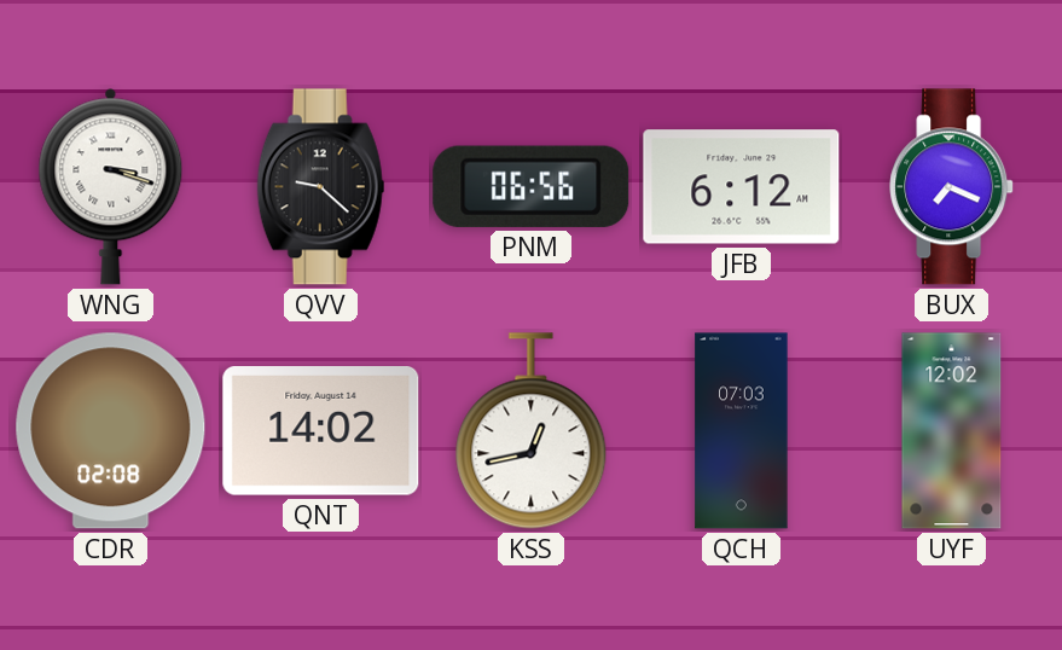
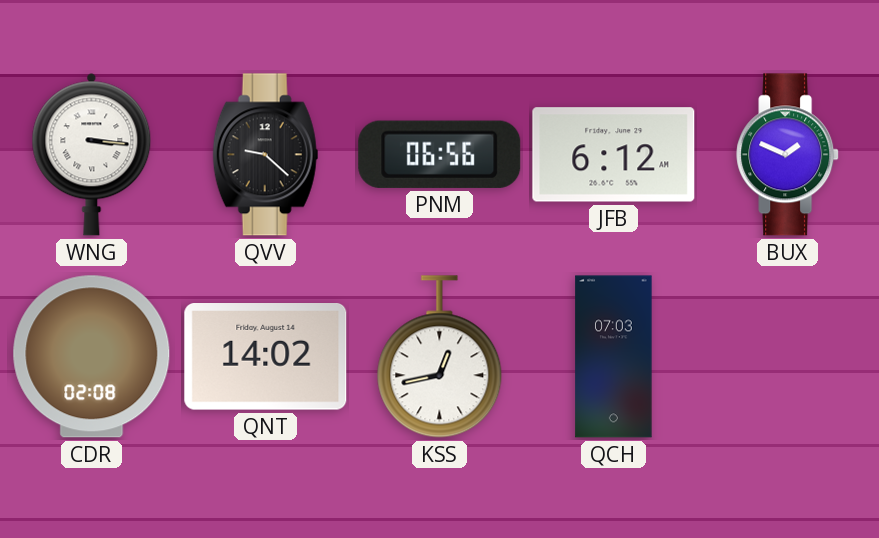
WNG: 3:18 -> 3:16
BUX: 7:19 -> 1:49
UYF: 12:02 -> none
